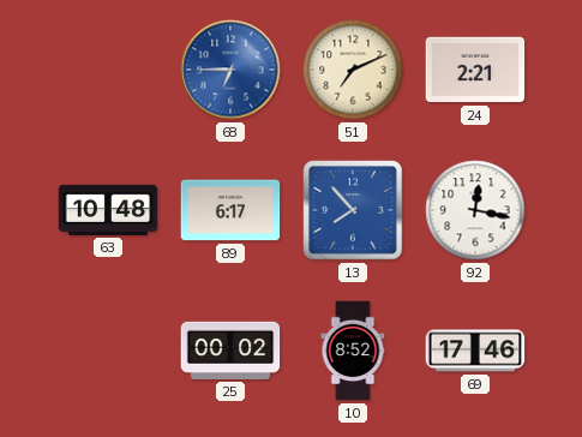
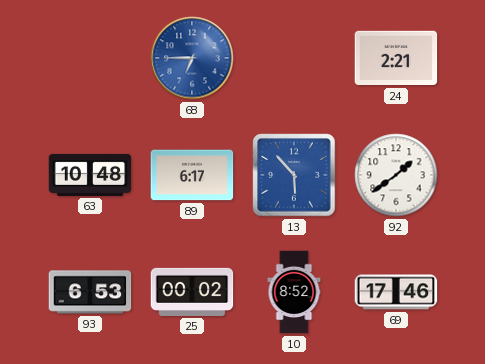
51: 7:11 -> none
13: 7:53 -> 5:53
92: 12:17 -> 1:39
93: none -> 6:53
